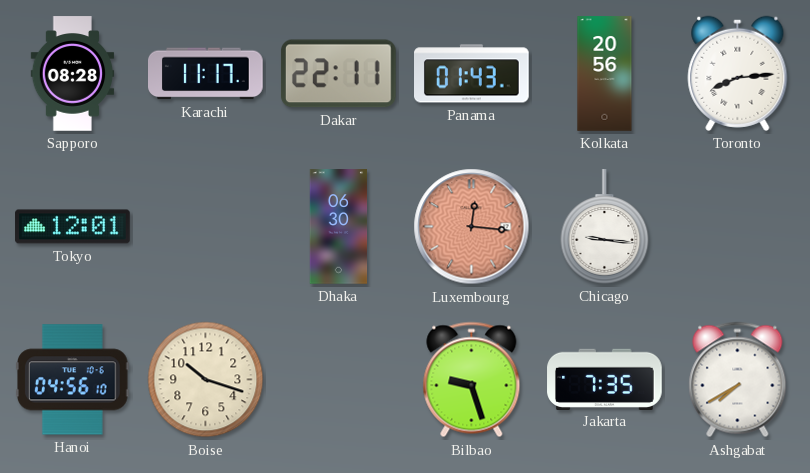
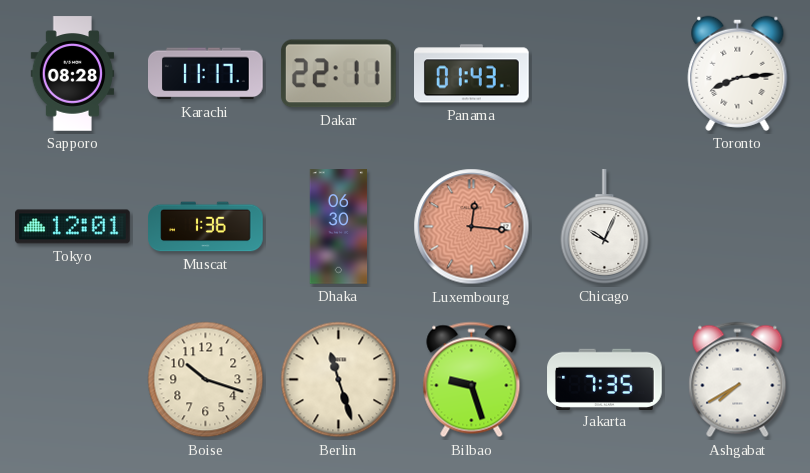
Kolkata: 20:56 -> none
Muscat: none -> 1:36
Chicago: 9:16 -> 10:04
Hanoi: 04:56 -> none
Berlin: none -> 11:27
